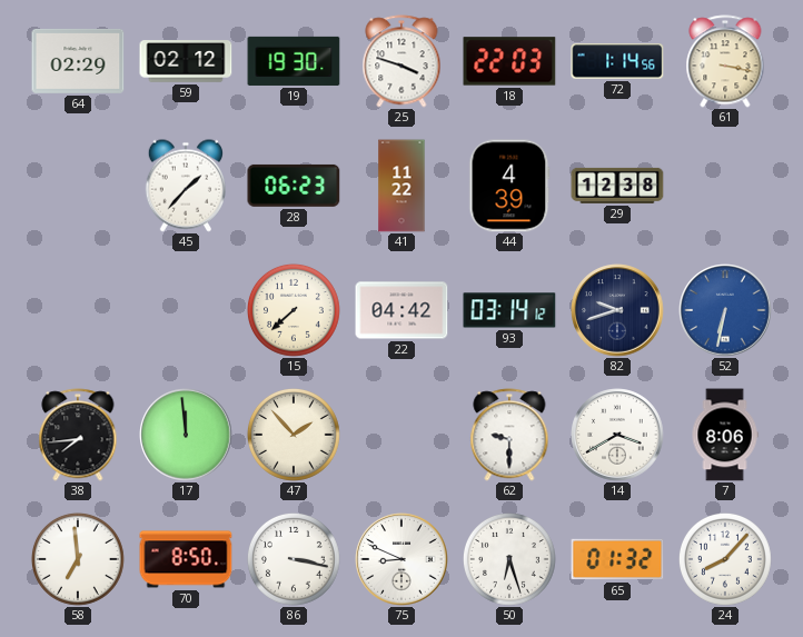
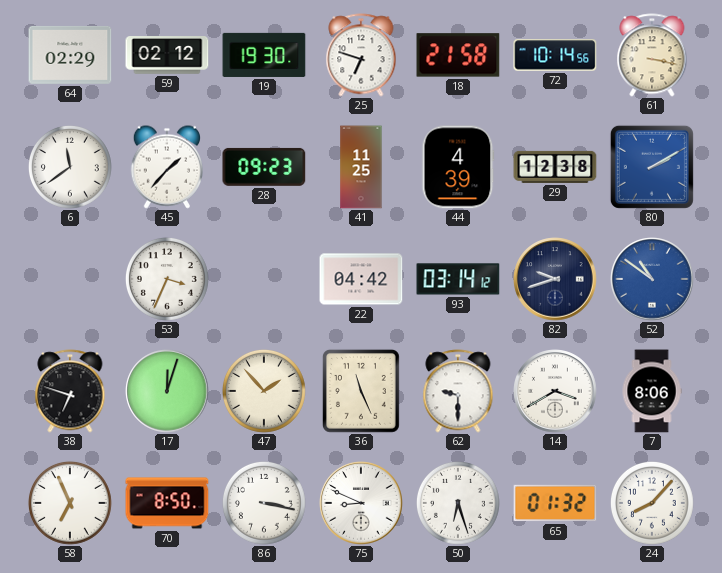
25: 3:48 -> 6:48
18: 22:03 -> 21:58
72: 1:14 -> 10:14
6: none -> 11:39
28: 06:23 -> 09:23
41: 11:22 -> 11:25
80: none -> 2:10
53: none -> 3:34
15: 7:38 -> none
52: 6:32 -> 10:51
38: 7:44 -> 6:48
17: 11:59 -> 12:03
36: none -> 11:26
58: 6:59 -> 6:56
